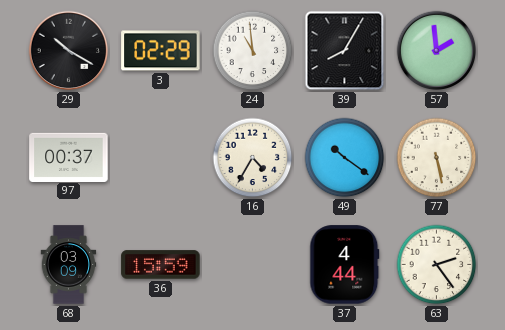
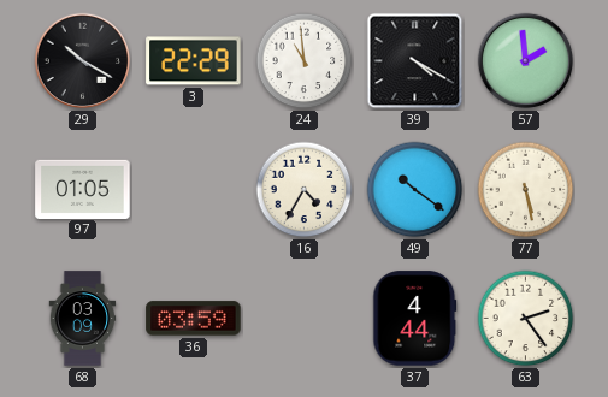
3: 02:29 -> 22:29
39: 8:05 -> 4:20
97: 00:37 -> 01:05
36: 15:59 -> 03:59
